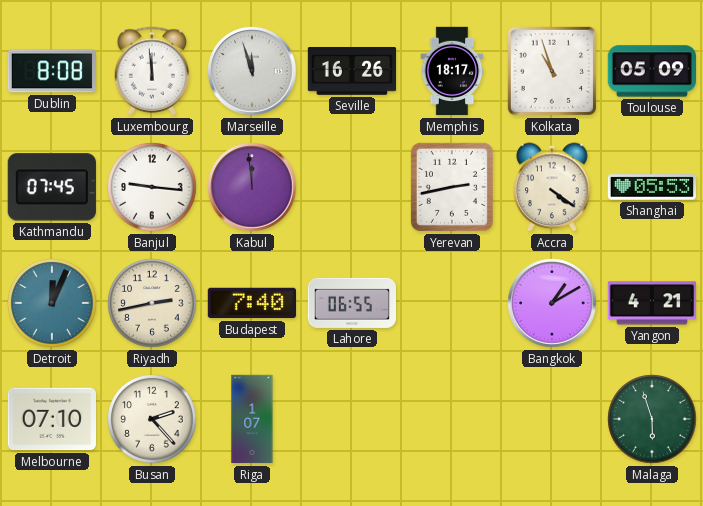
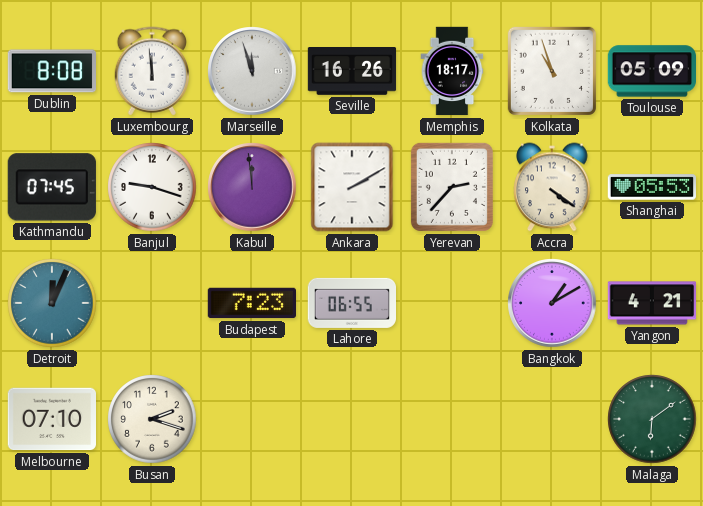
Banjul: 9:16 -> 9:18
Ankara: none -> 2:10
Yerevan: 2:43 -> 2:37
Riyadh: 2:43 -> none
Budapest: 7:40 -> 7:23
Busan: 2:23 -> 2:18
Riga: 1:07 -> none
Malaga: 5:57 -> 6:09
